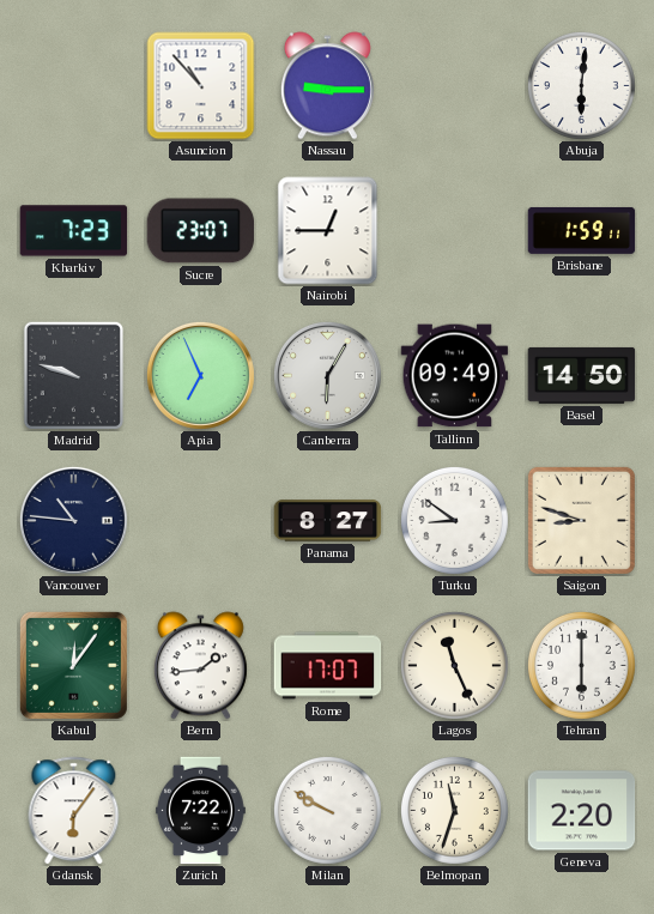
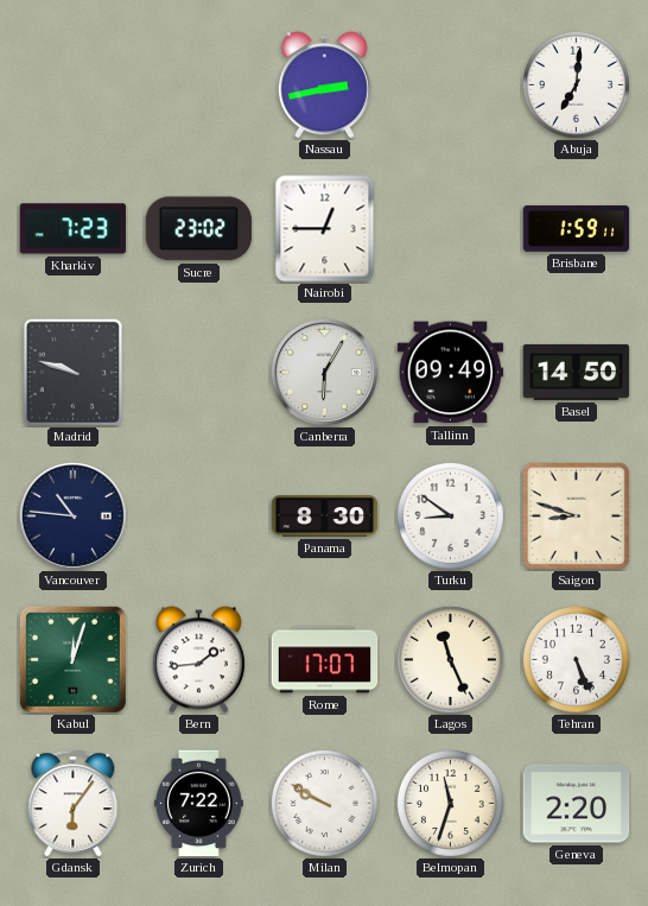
Asuncion: 10:53 -> none
Nassau: 9:15 -> 2:43
Abuja: 6:01 -> 7:01
Sucre: 23:07 -> 23:02
Apia: 6:56 -> none
Panama: 8:27 -> 8:30
Kabul: 12:06 -> 12:03
Tehran: 6:00 -> 5:26
